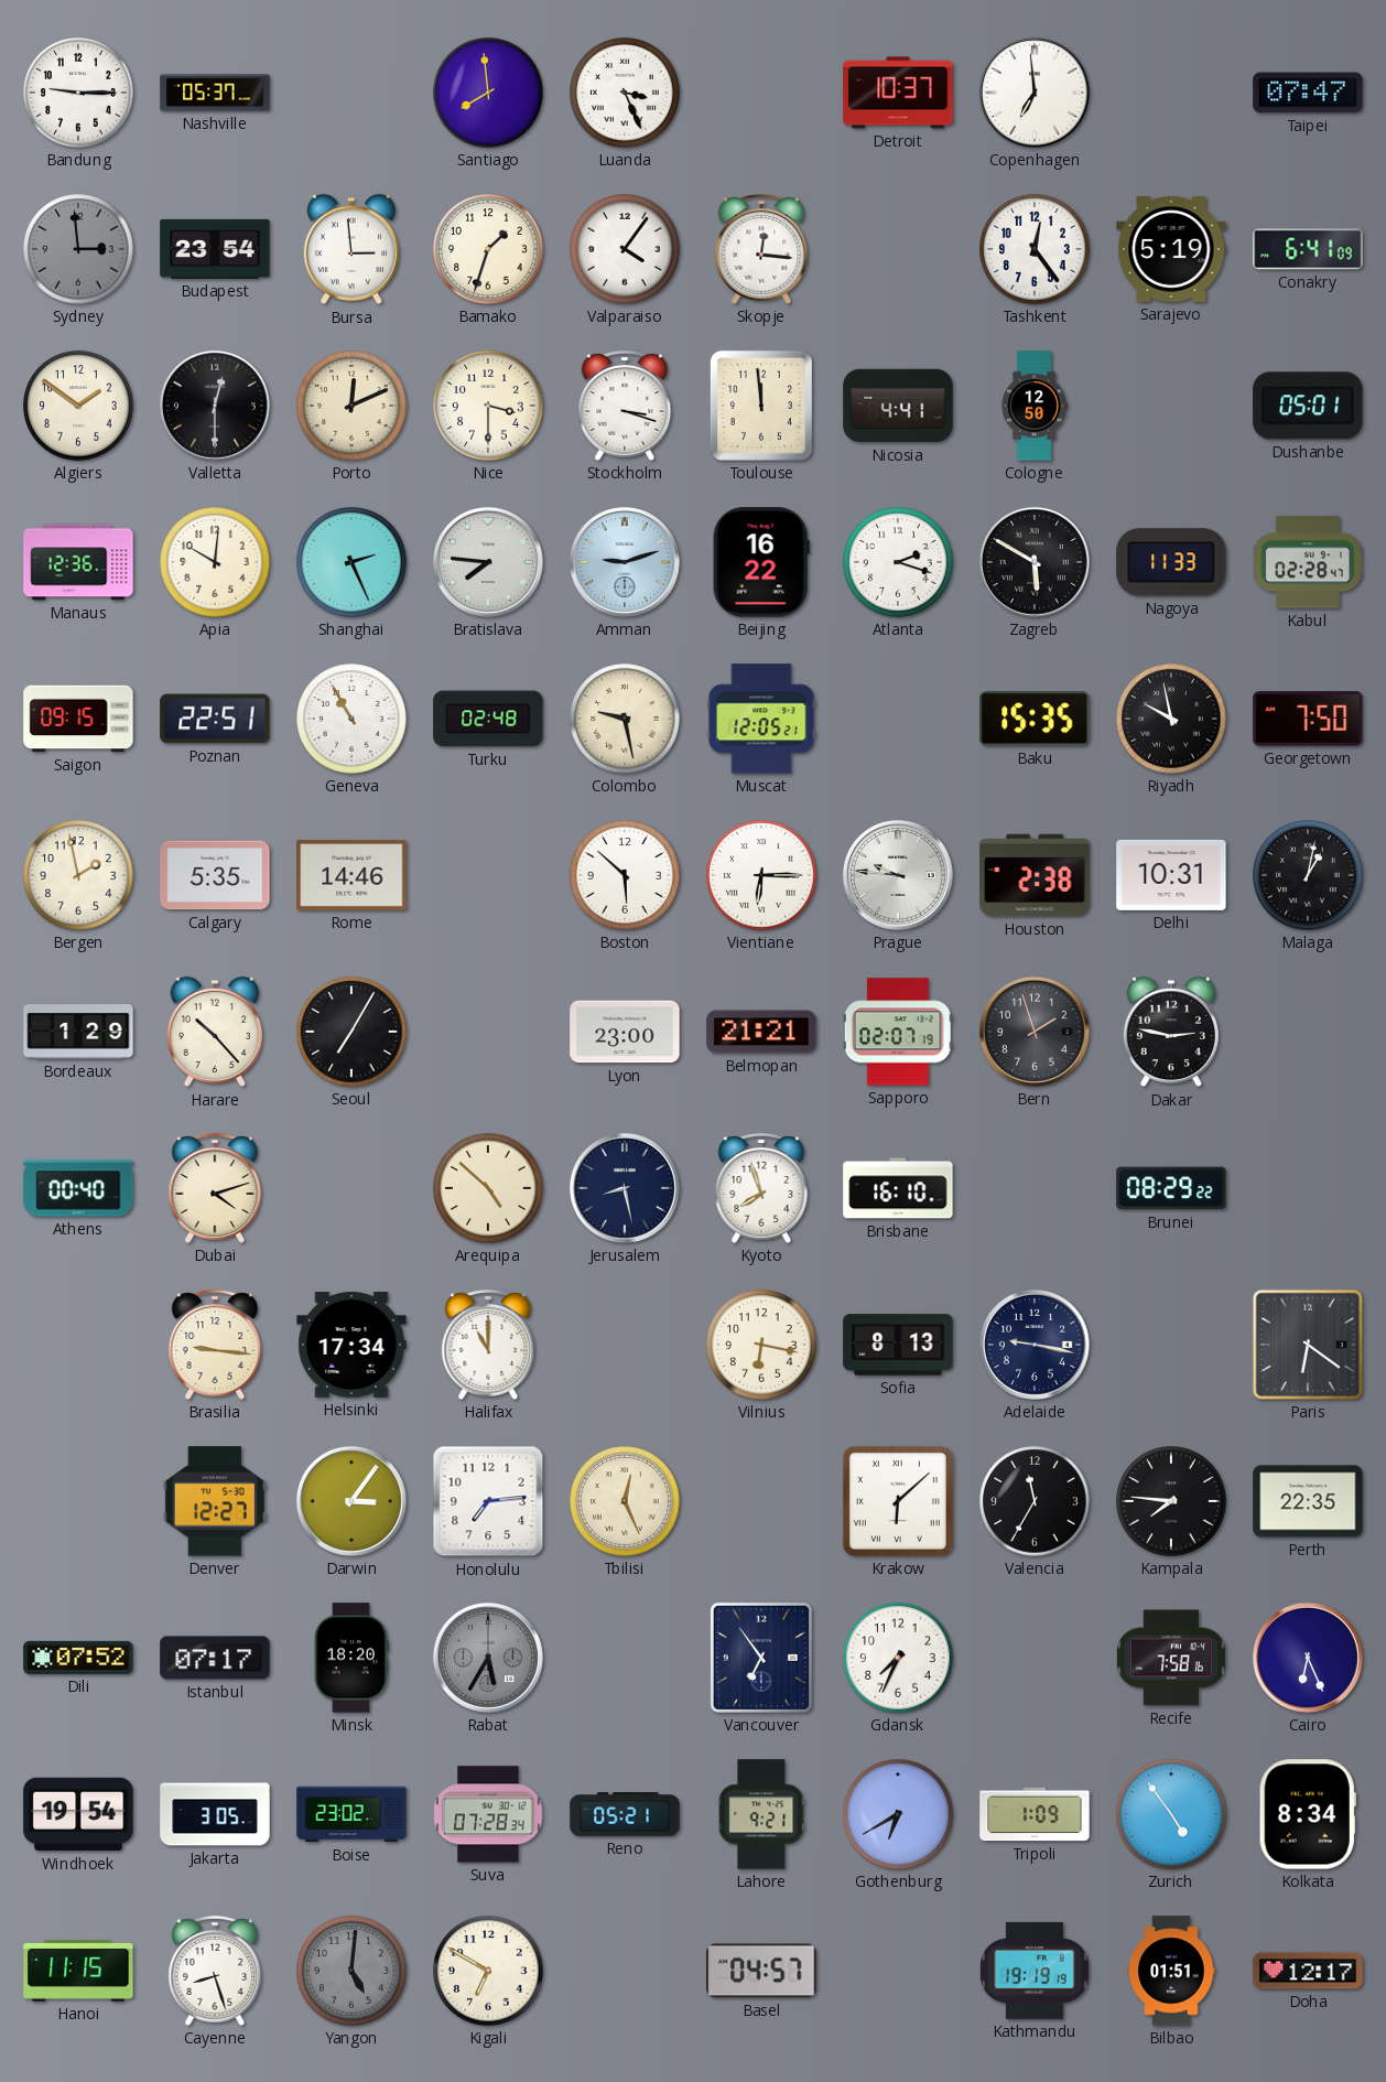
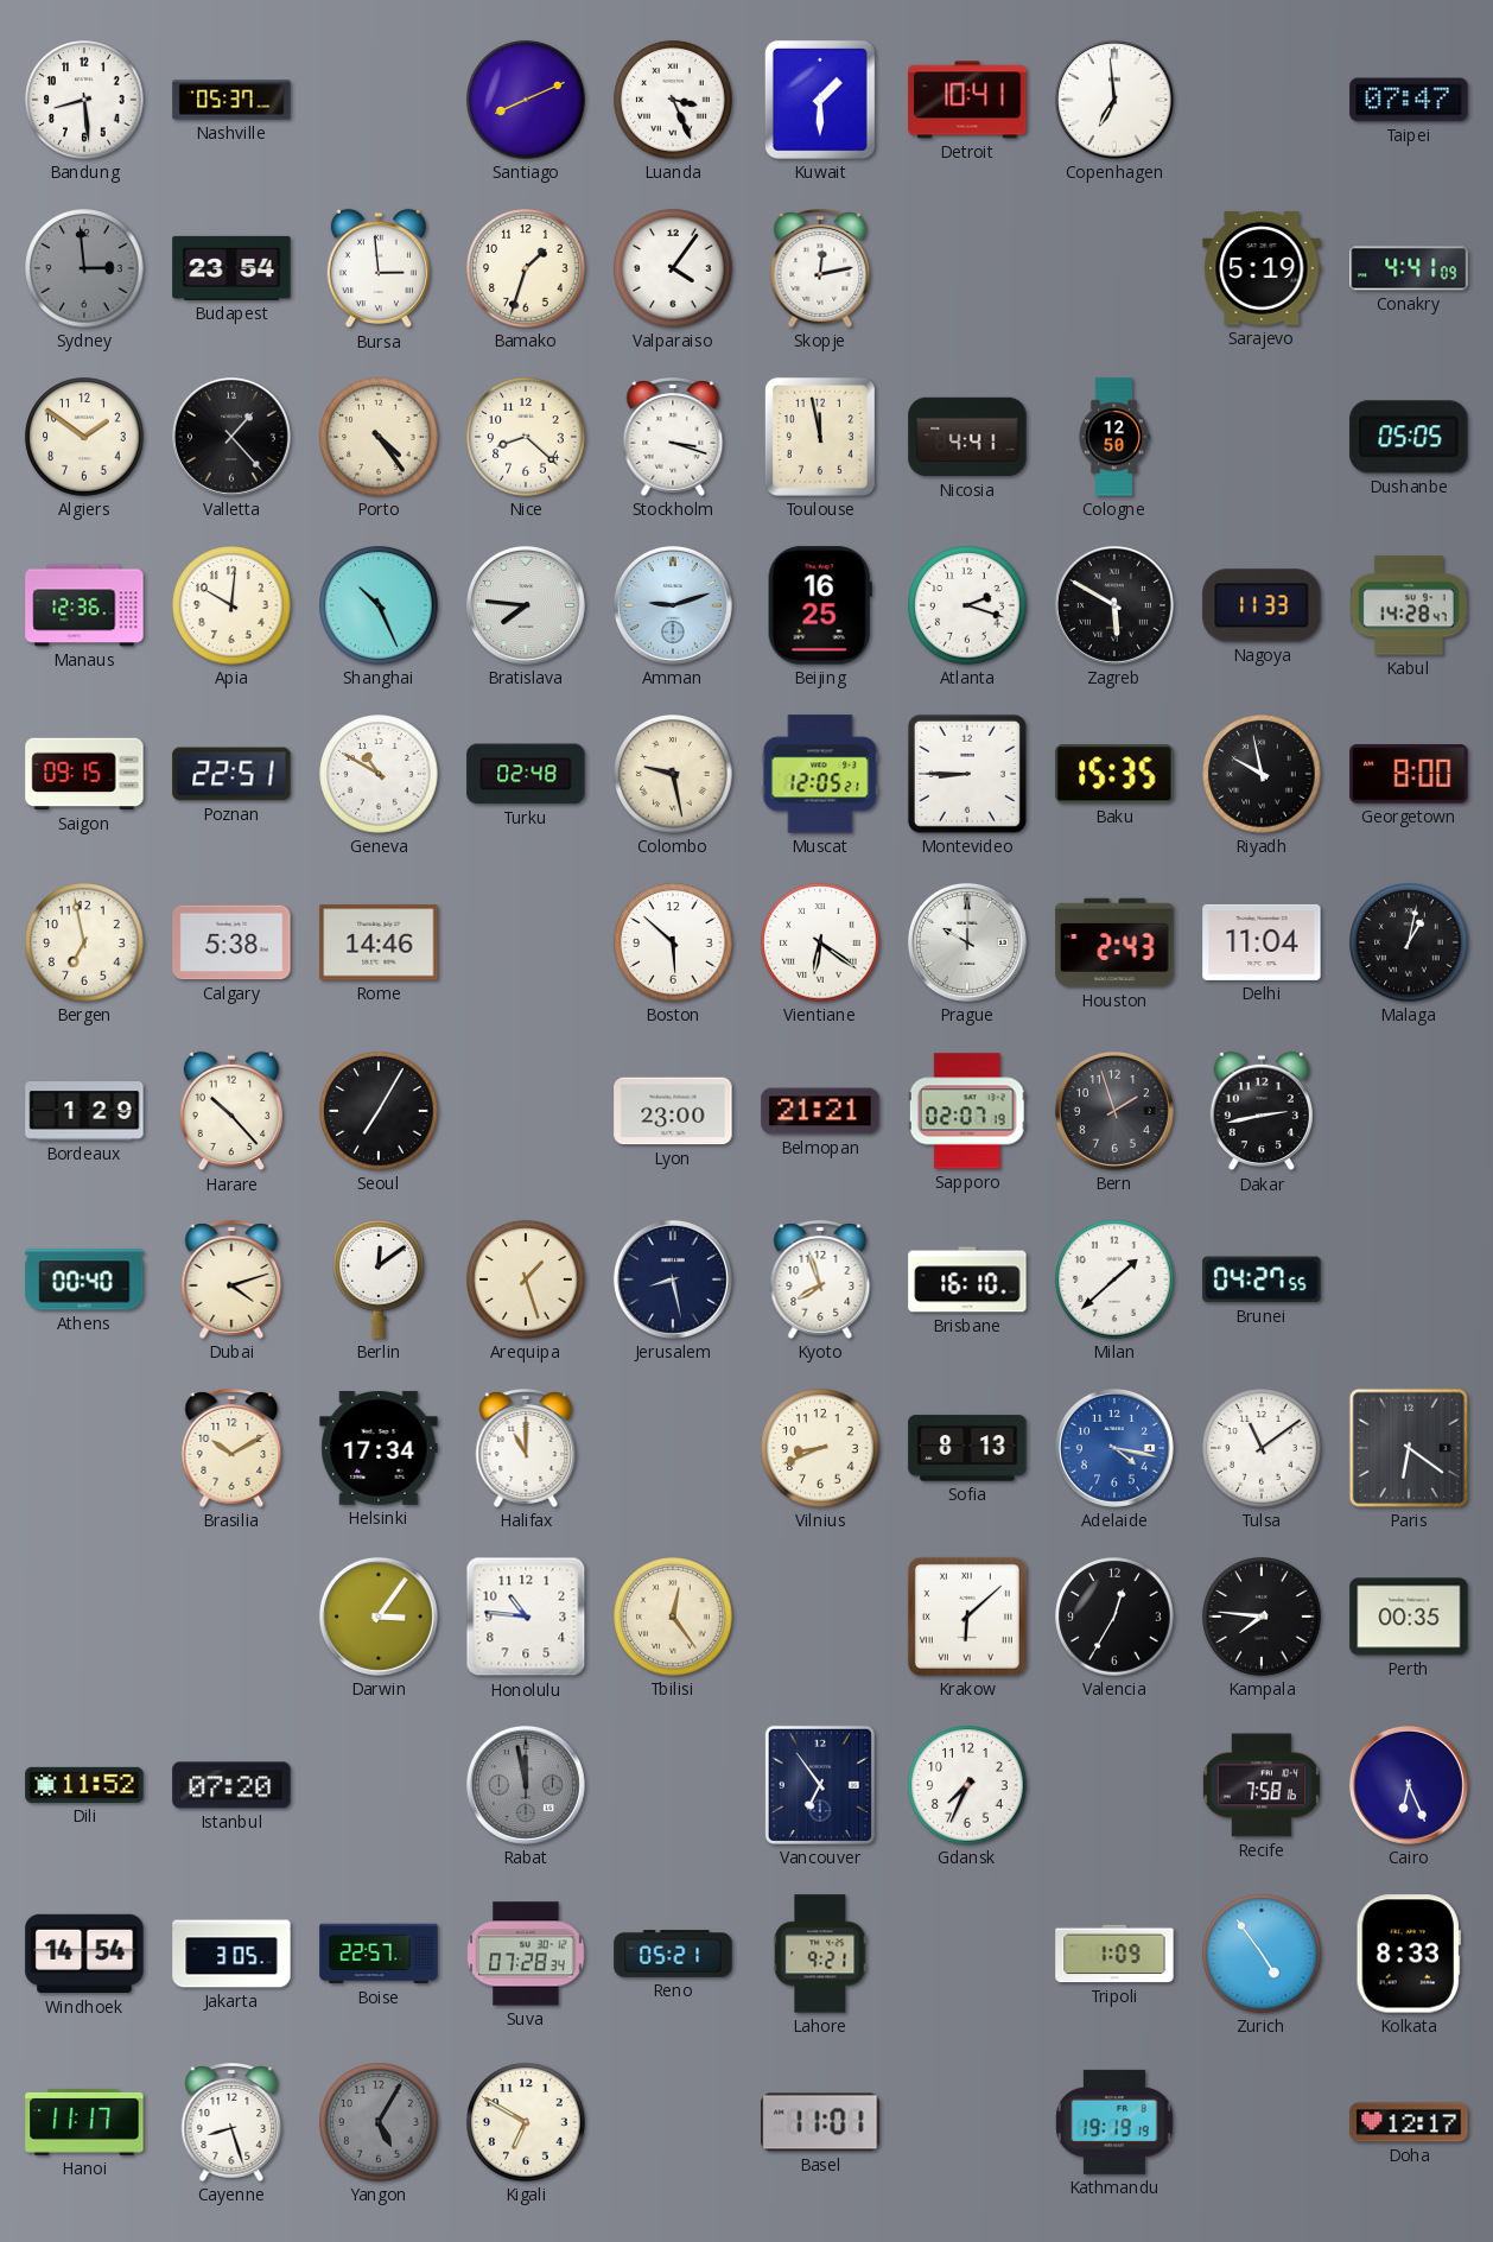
Bandung: 9:15 -> 8:29
Santiago: 7:59 -> 8:11
Kuwait: none -> 1:30
Detroit: 10:37 -> 10:41
Skopje: 12:16 -> 12:13
Tashkent: 12:24 -> none
Conakry: 6:41 -> 4:41
Valletta: 12:30 -> 1:23
Porto: 12:11 -> 4:24
Nice: 3:30 -> 8:22
Toulouse: 11:59 -> 11:58
Dushanbe: 05:01 -> 05:05
Shanghai: 2:26 -> 10:26
Beijing: 16:22 -> 16:25
Kabul: 02:28 -> 14:28
Geneva: 10:55 -> 10:50
Montevideo: none -> 8:45
Georgetown: 7:50 -> 8:00
Bergen: 1:58 -> 6:58
Calgary: 5:35 -> 5:38
Vientiane: 6:15 -> 6:21
Prague: 9:46 -> 10:00
Houston: 2:38 -> 2:43
Delhi: 10:31 -> 11:04
Dakar: 2:47 -> 2:43
Berlin: none -> 12:09
Arequipa: 4:52 -> 1:27
Milan: none -> 1:38
Brunei: 08:29 -> 04:27
Brasilia: 9:16 -> 10:10
Vilnius: 6:17 -> 8:41
Adelaide: 9:17 -> 4:17
Adelaide dial: navy -> blue
Tulsa: none -> 11:09
Denver: 12:27 -> none
Honolulu: 7:14 -> 10:46
Tbilisi: 12:26 -> 12:24
Valencia: 11:35 -> 12:35
Perth: 22:35 -> 00:35
Dili: 07:52 -> 11:52
Istanbul: 07:17 -> 07:20
Minsk: 18:20 -> none
Rabat: 5:35 -> 11:58
Windhoek: 19:54 -> 14:54
Boise: 23:02 -> 22:57
Gothenburg: 6:40 -> none
Kolkata: 8:34 -> 8:33
Hanoi: 11:15 -> 11:17
Yangon: 5:01 -> 5:05
Basel: 04:57 -> 11:01
Bilbao: 01:51 -> none
